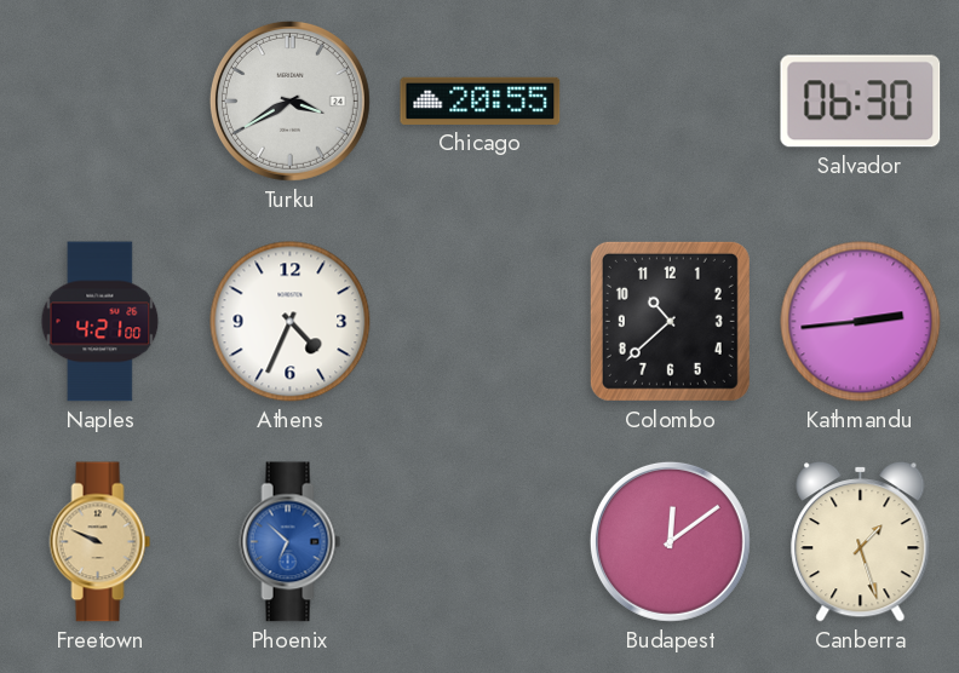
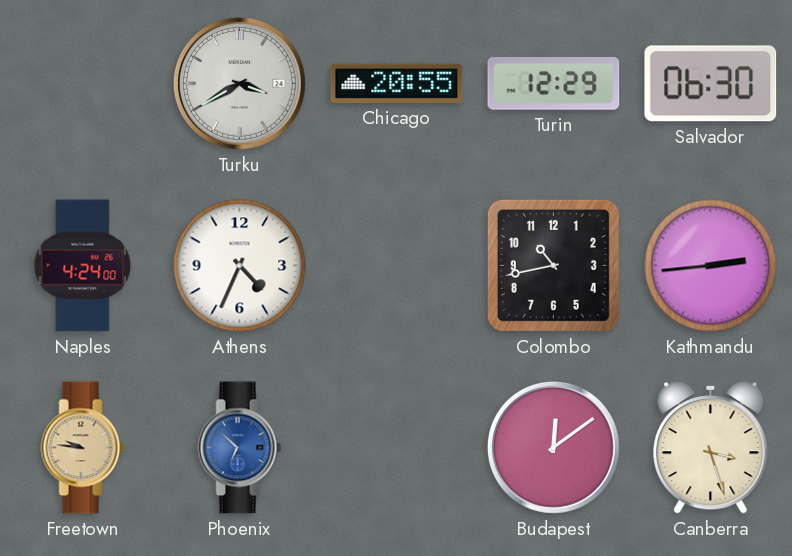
Turin: none -> 12:29
Naples: 4:21 -> 4:24
Colombo: 10:38 -> 10:43
Freetown: 9:49 -> 9:46
Canberra: 1:27 -> 3:27
